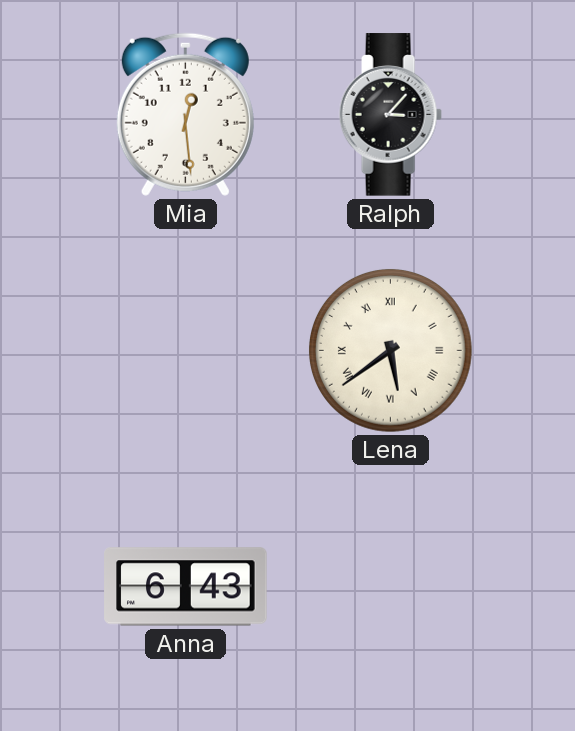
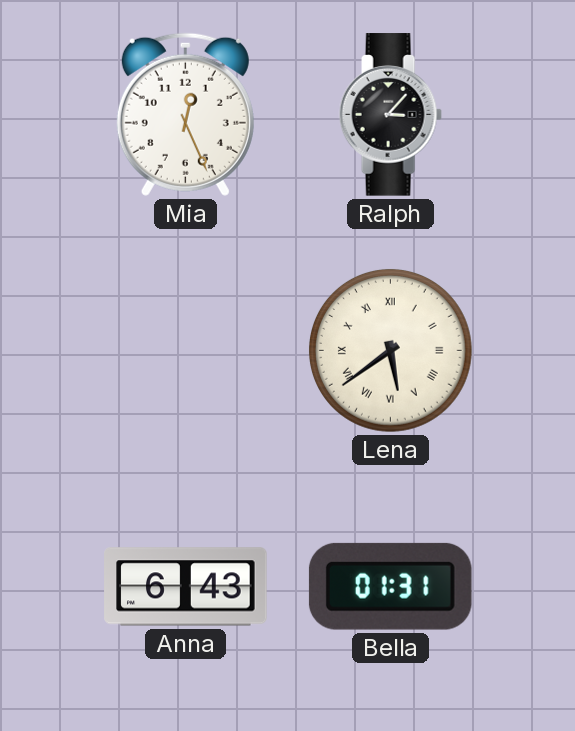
Mia: 12:29 -> 12:26
Bella: none -> 01:31
